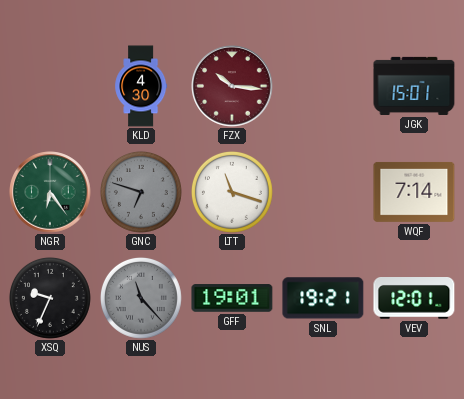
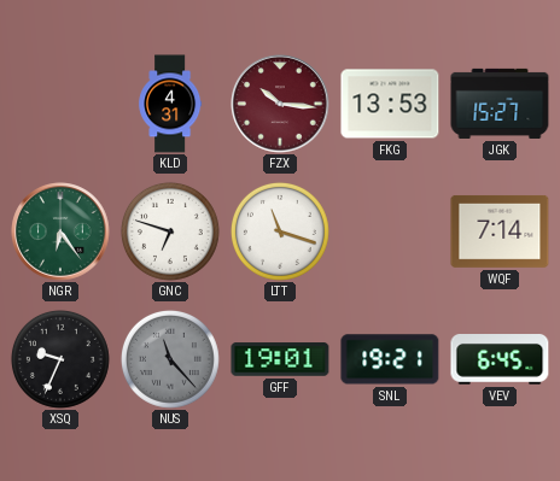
KLD: 4:30 -> 4:31
FKG: none -> 13:53
JGK: 15:01 -> 15:27
GNC dial: grey -> white
VEV: 12:01 -> 6:45
